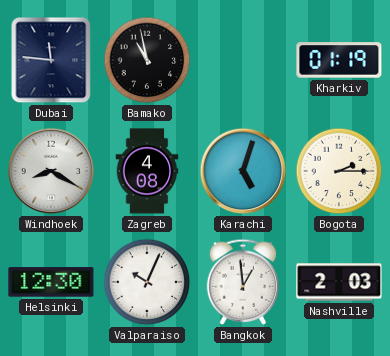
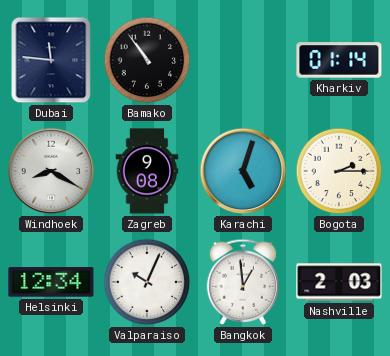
Bamako: 10:58 -> 10:54
Kharkiv: 01:19 -> 01:14
Zagreb: 4:08 -> 9:08
Helsinki: 12:30 -> 12:34
